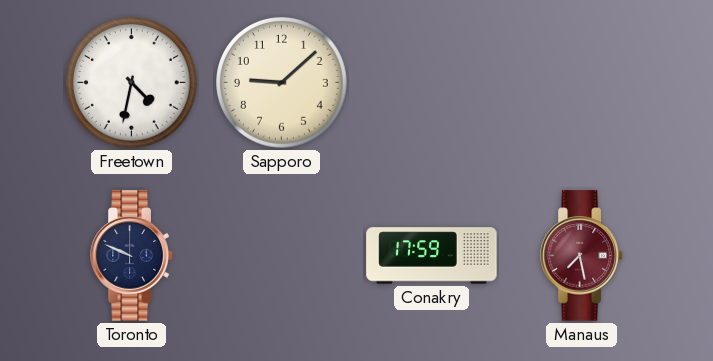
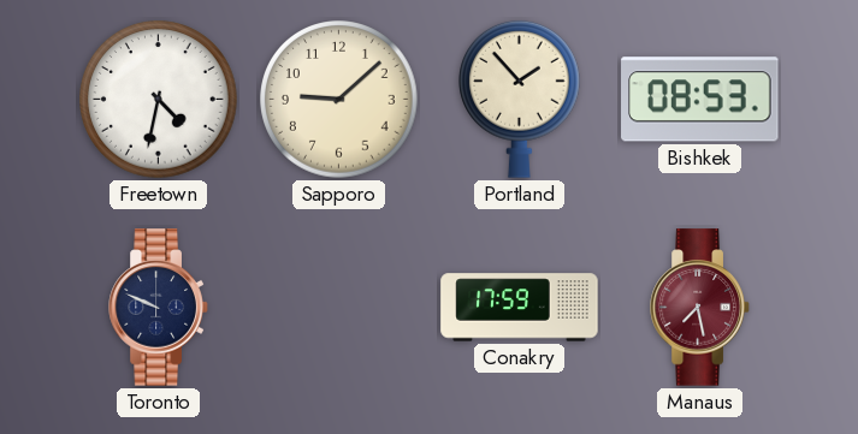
Portland: none -> 1:53
Bishkek: none -> 08:53
